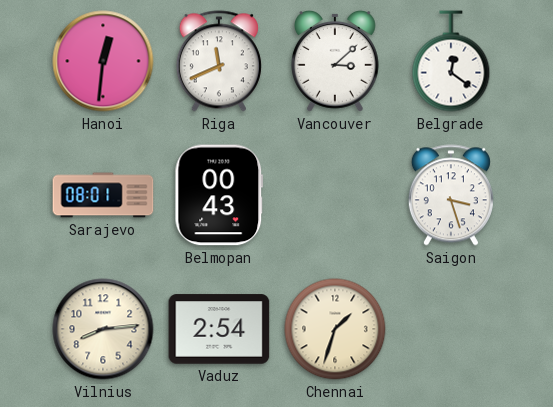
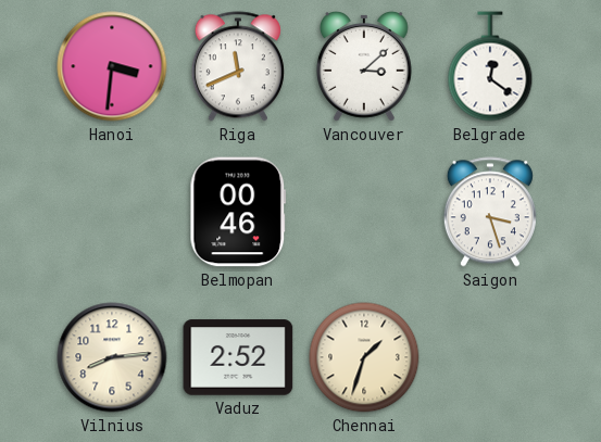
Hanoi: 12:31 -> 3:31
Sarajevo: 08:01 -> none
Belmopan: 00:43 -> 00:46
Vaduz: 2:54 -> 2:52
